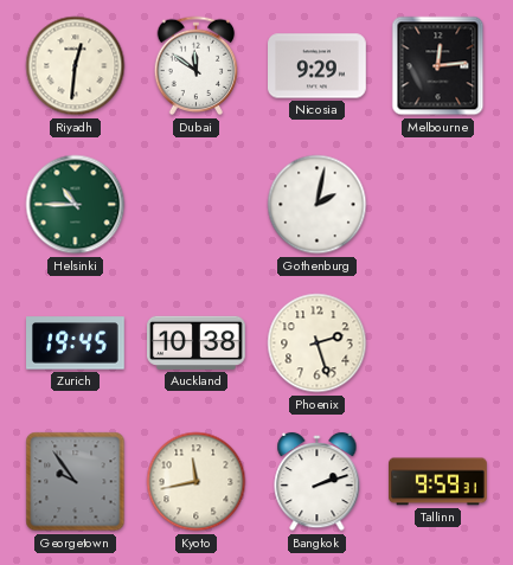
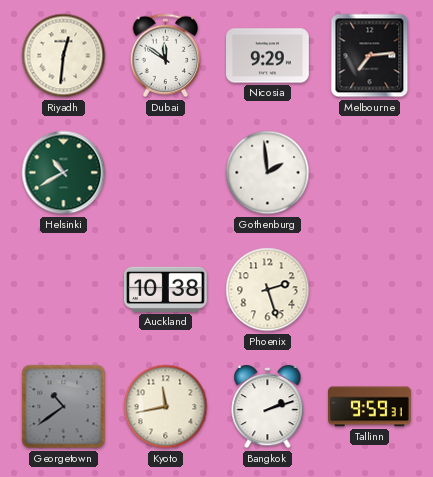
Melbourne: 12:14 -> 7:14
Helsinki: 10:45 -> 10:40
Gothenburg: 2:02 -> 1:59
Zurich: 19:45 -> none
Georgetown: 9:54 -> 10:39
